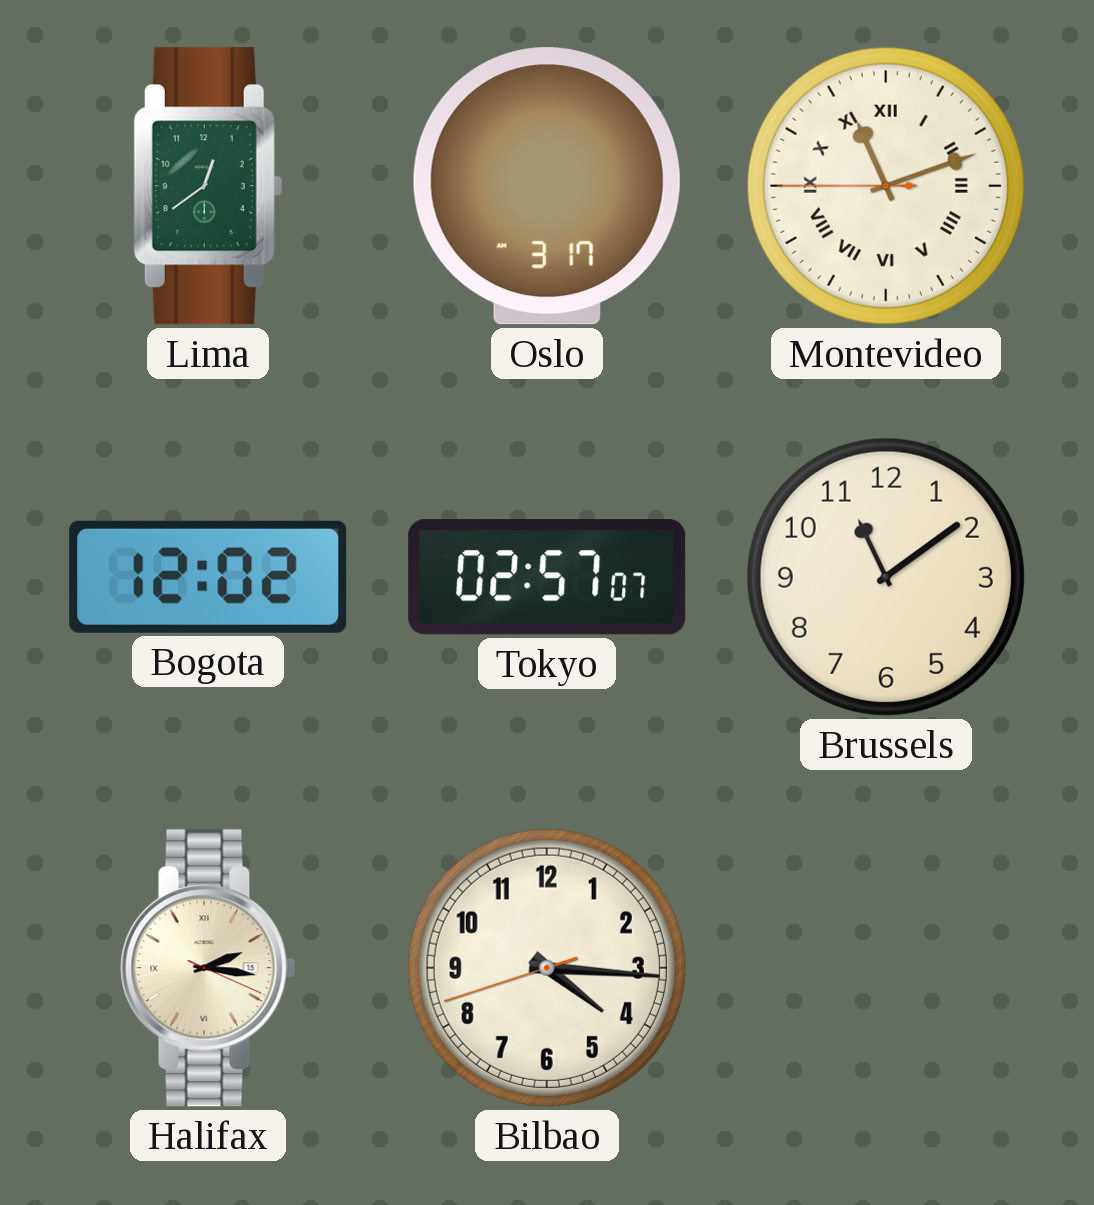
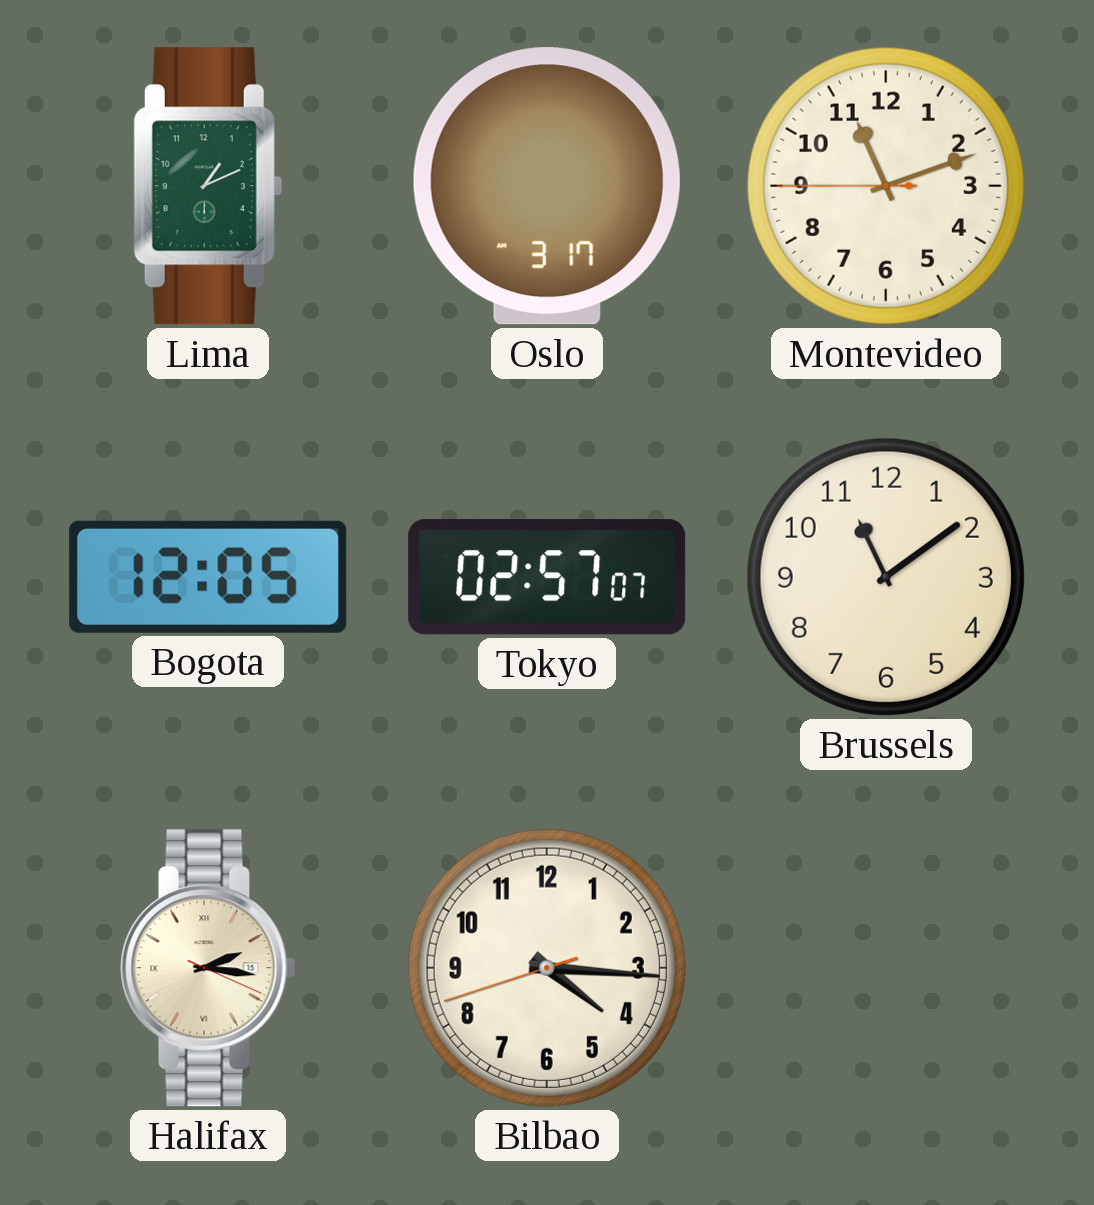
Lima: 12:39 -> 1:11
Montevideo numerals: Roman -> Arabic
Bogota: 12:02 -> 12:05
